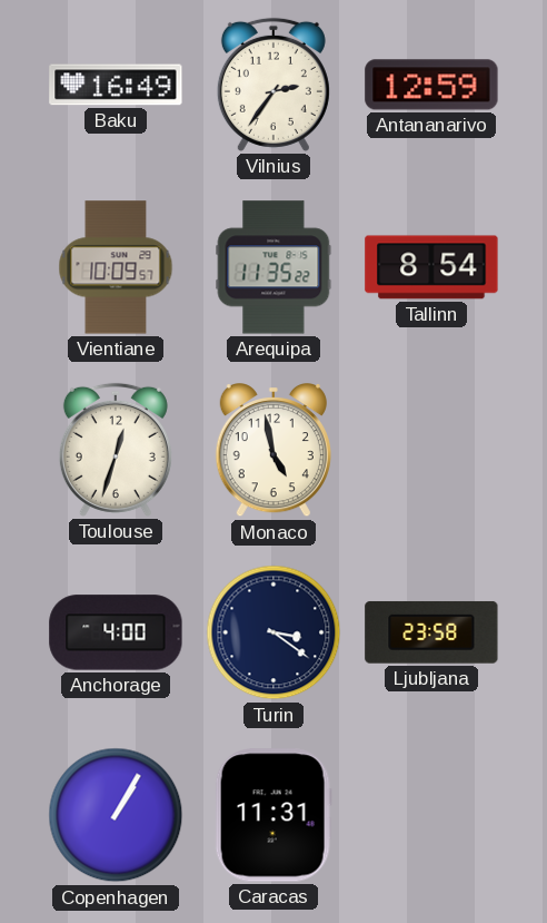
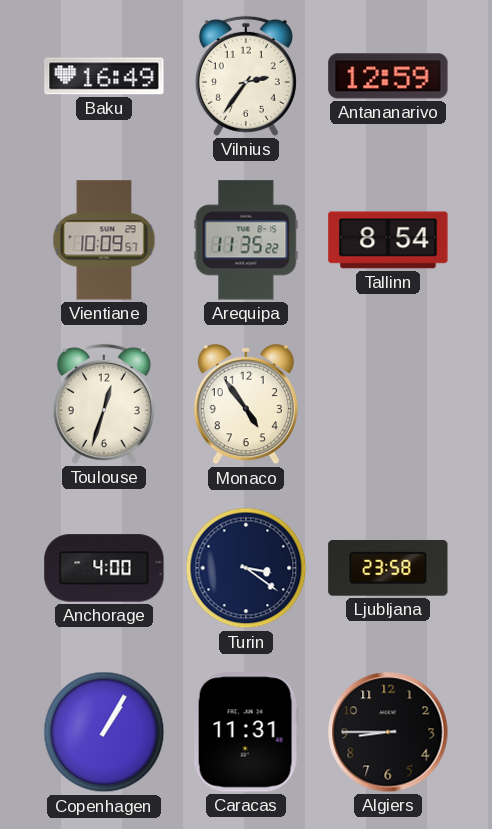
Monaco: 4:58 -> 4:54
Algiers: none -> 8:45
